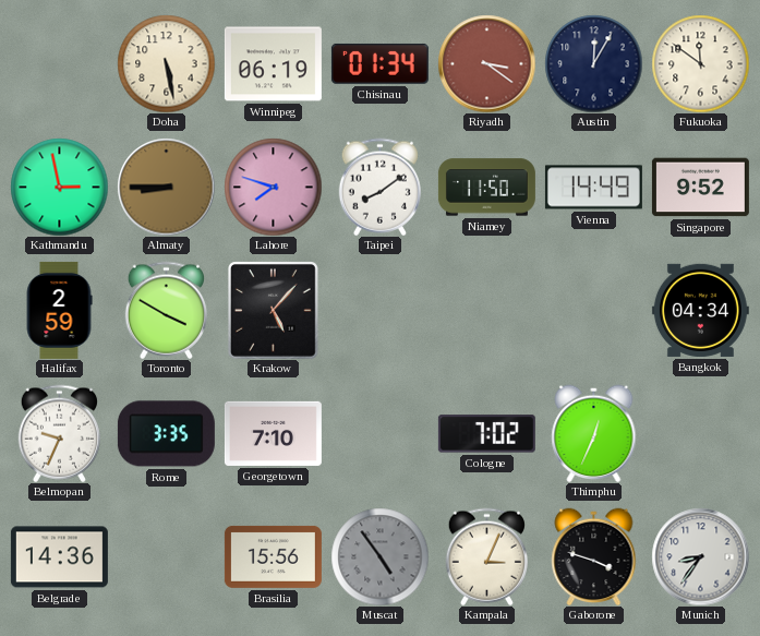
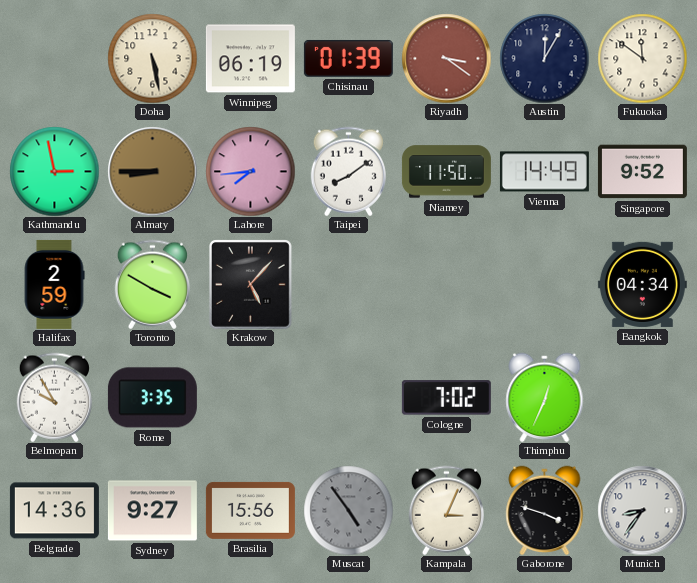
Chisinau: 01:34 -> 01:39
Lahore: 7:48 -> 7:44
Belmopan: 9:34 -> 9:55
Georgetown: 7:10 -> none
Sydney: none -> 9:27
